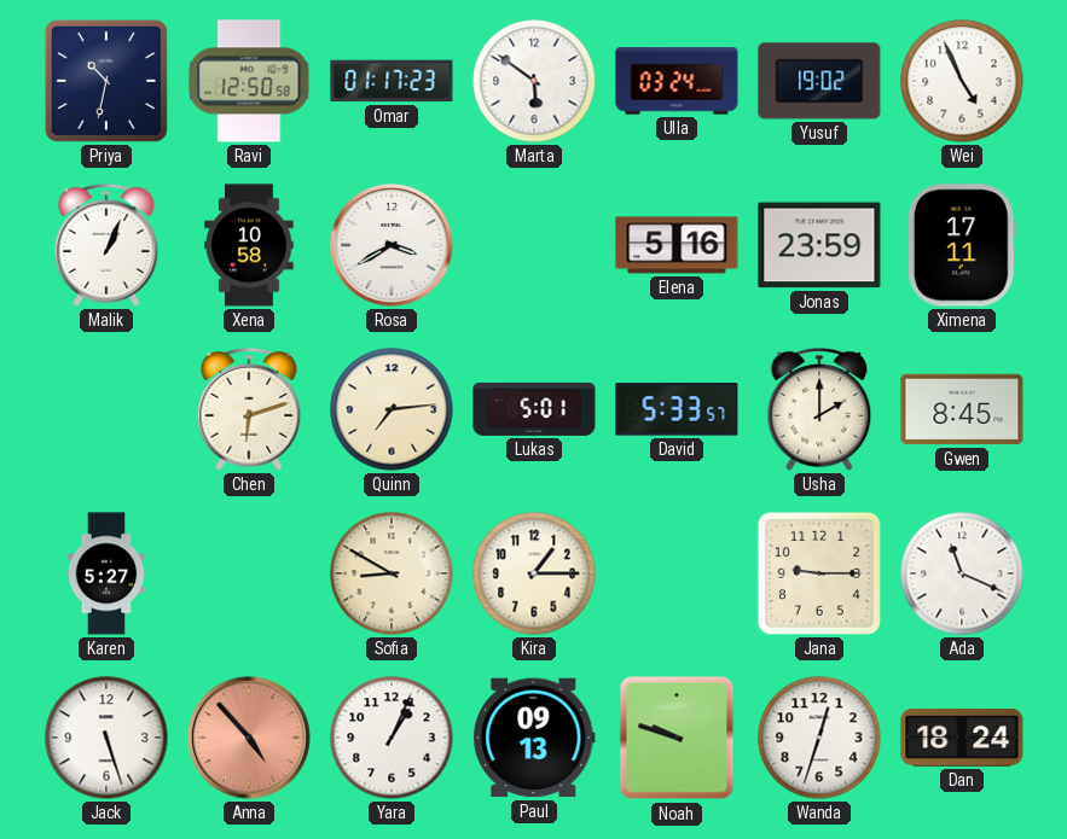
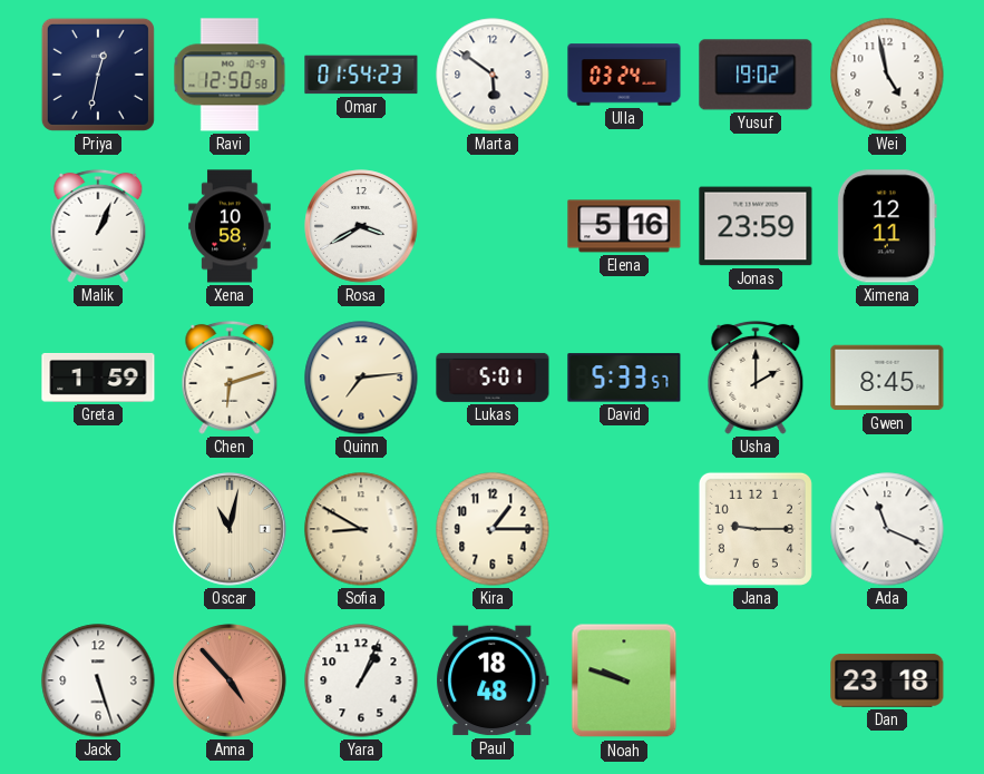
Priya: 10:32 -> 12:32
Omar: 01:17 -> 01:54
Wei: 4:56 -> 4:58
Ximena: 17:11 -> 12:11
Greta: none -> 1:59
Karen: 5:27 -> none
Oscar: none -> 11:02
Paul: 09:13 -> 18:48
Wanda: 12:33 -> none
Dan: 18:24 -> 23:18
